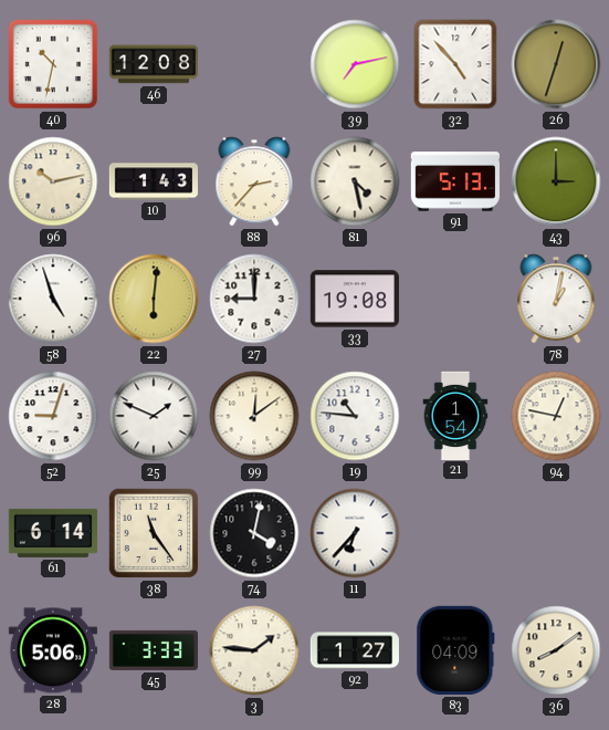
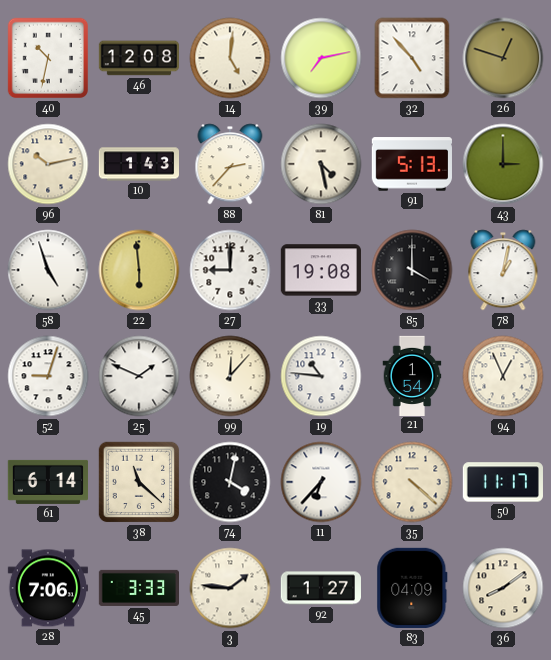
14: none -> 5:01
26: 12:33 -> 12:48
22: 6:01 -> 5:59
85: none -> 4:00
99: 12:09 -> 12:07
94: 12:47 -> 12:56
38: 11:24 -> 11:22
35: none -> 4:22
50: none -> 11:17
28: 5:06 -> 7:06
